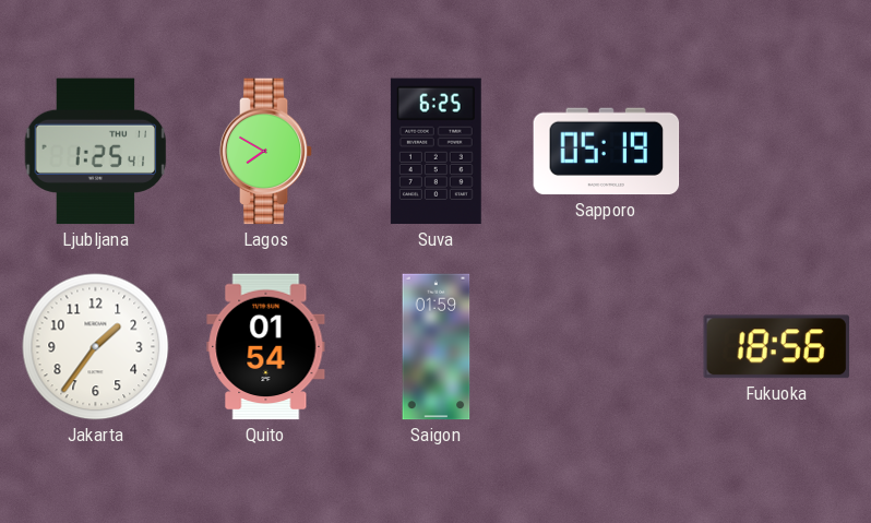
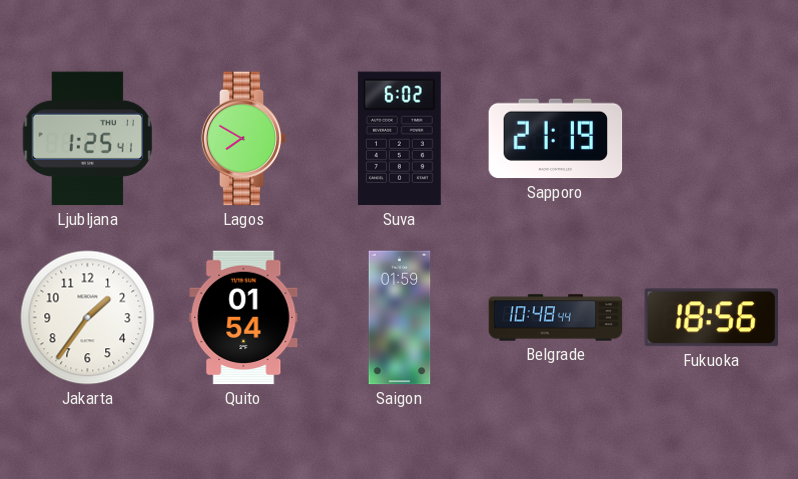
Suva: 6:25 -> 6:02
Sapporo: 05:19 -> 21:19
Belgrade: none -> 10:48
